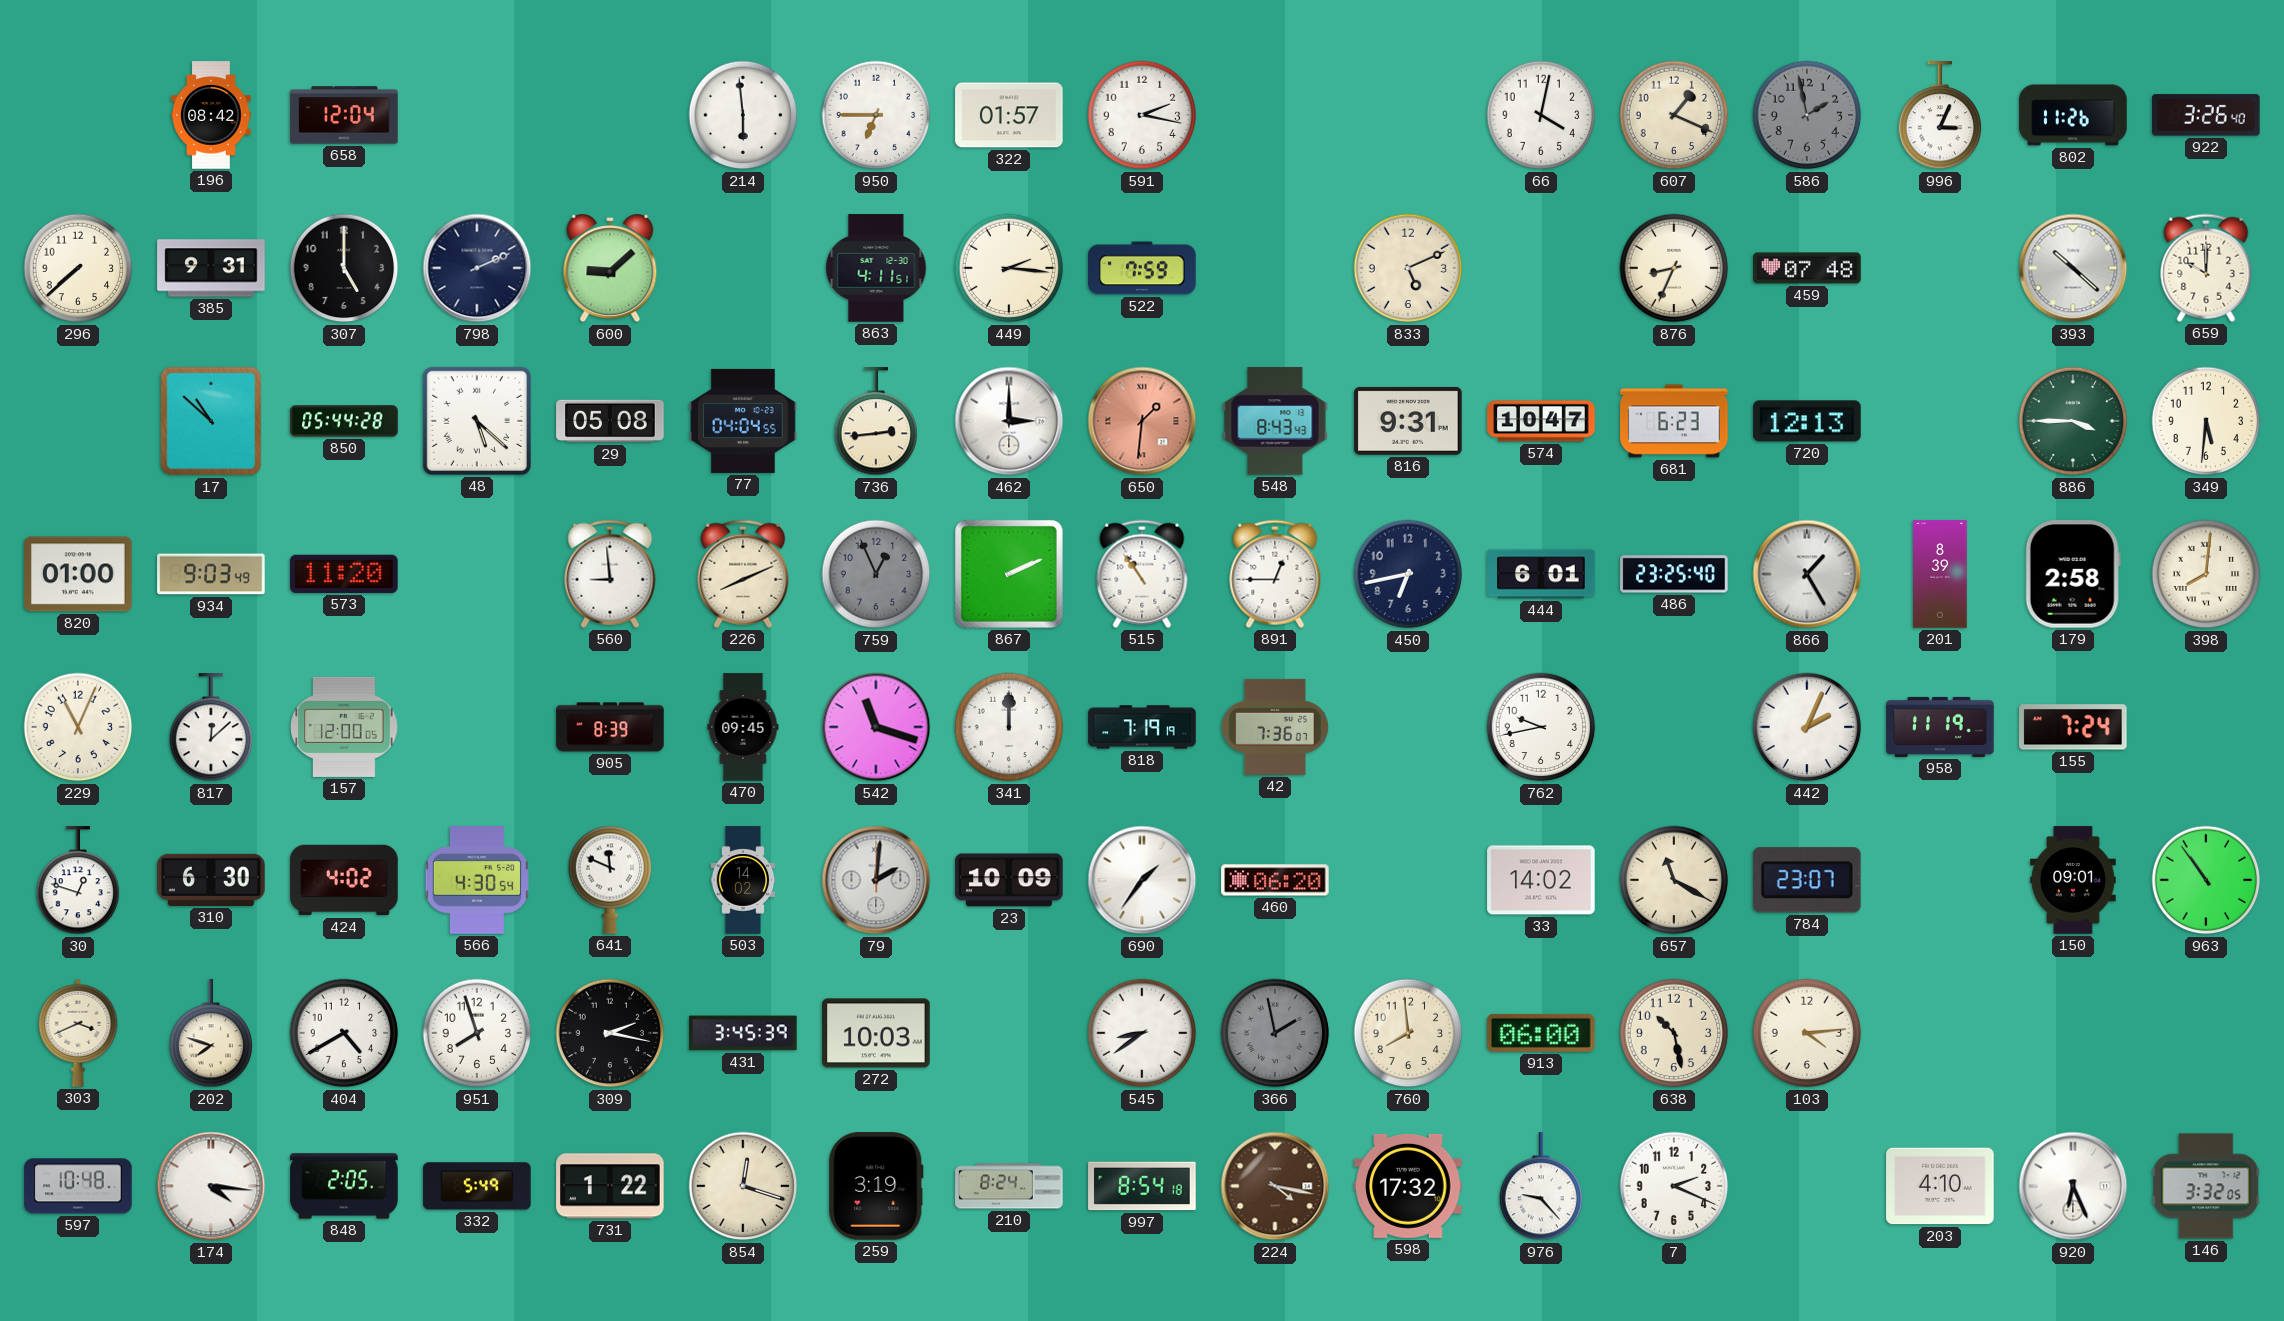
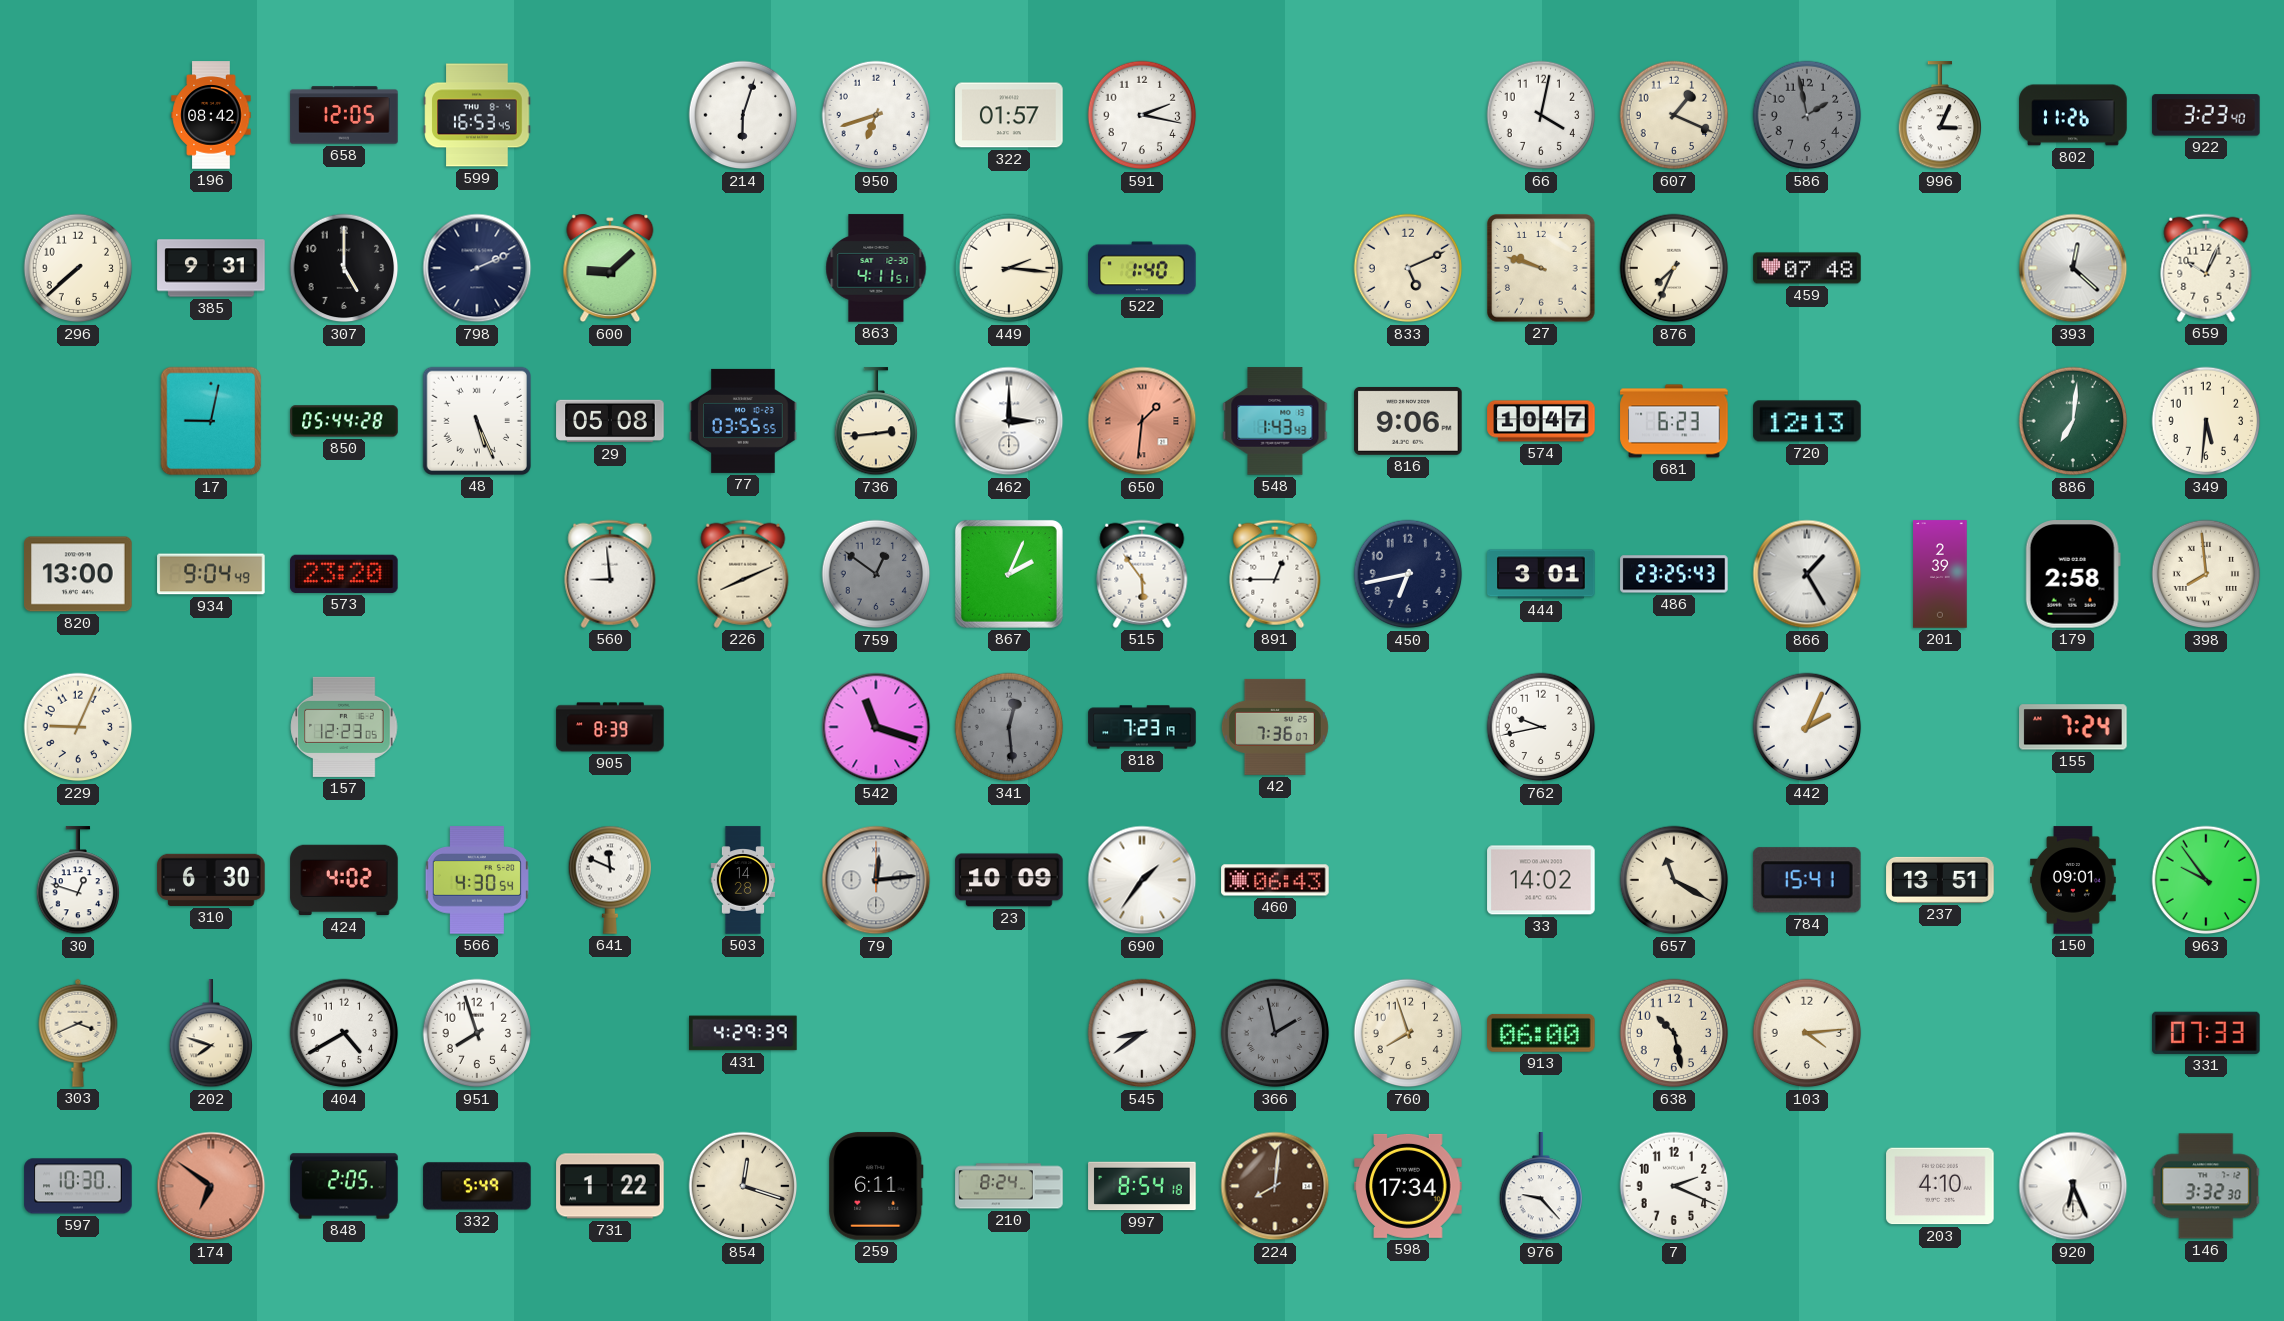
658: 12:04 -> 12:05
599: none -> 16:53
214: 5:59 -> 6:03
950: 6:45 -> 6:42
922: 3:26 -> 3:23
522: 7:59 -> 1:40
27: none -> 9:48
876: 8:34 -> 7:34
393: 10:22 -> 12:22
659: 10:00 -> 10:04
17: 10:52 -> 9:02
48: 5:22 -> 5:26
77: 04:04 -> 03:55
548: 8:43 -> 1:43
816: 9:31 -> 9:06
886: 3:45 -> 7:01
820: 01:00 -> 13:00
934: 9:03 -> 9:04
573: 11:20 -> 23:20
759: 12:56 -> 12:51
867: 2:11 -> 2:04
515: 10:54 -> 5:54
444: 6:01 -> 3:01
486: 23:25:40 -> 23:25:43
201: 8:39 -> 2:39
398: 8:01 -> 7:59
229: 11:04 -> 9:04
817: 12:08 -> none
157: 12:00 -> 12:23
470: 09:45 -> none
341: 12:00 -> 12:29
341 dial: white -> grey
818: 7:19 -> 7:23
958: 11:19 -> none
503: 14:02 -> 14:28
79: 2:01 -> 12:14
460: 06:20 -> 06:43
784: 23:07 -> 15:41
237: none -> 13:51
963: 10:54 -> 9:54
309: 2:17 -> none
431: 3:45 -> 4:29
272: 10:03 -> none
760: 7:59 -> 7:57
331: none -> 07:33
597: 10:48 -> 10:30
174: 4:16 -> 6:51
174 dial: white -> salmon
259: 3:19 -> 6:11
224: 4:17 -> 8:01
598: 17:32 -> 17:34
146: 3:32:05 -> 3:32:30
